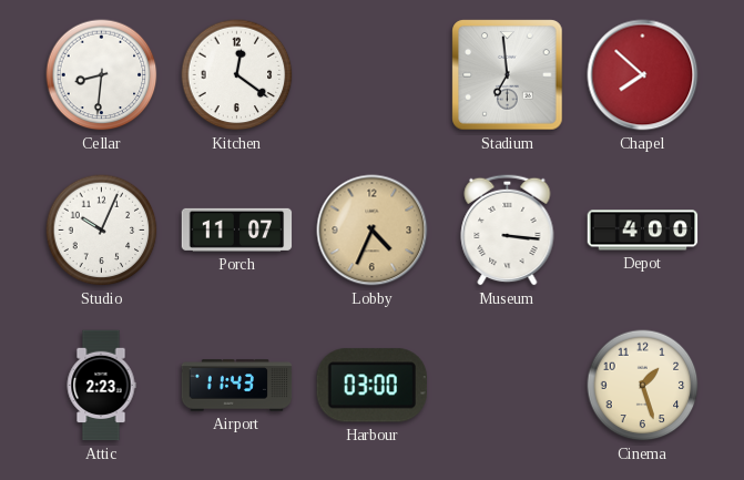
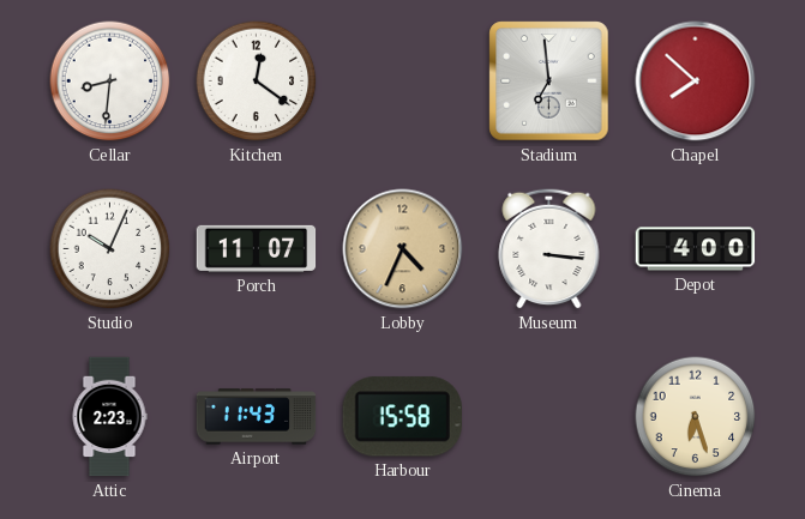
Harbour: 03:00 -> 15:58
Cinema: 1:27 -> 6:27
